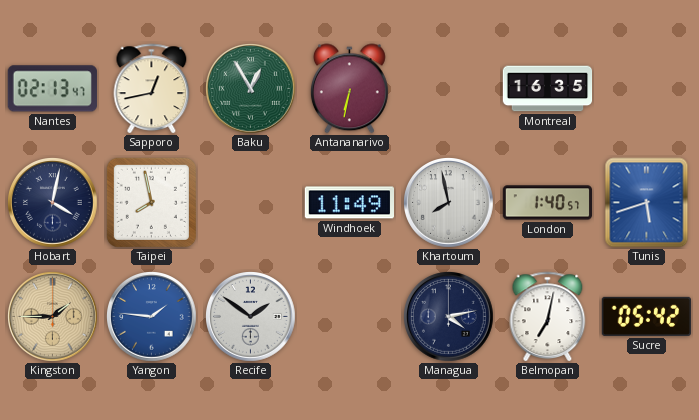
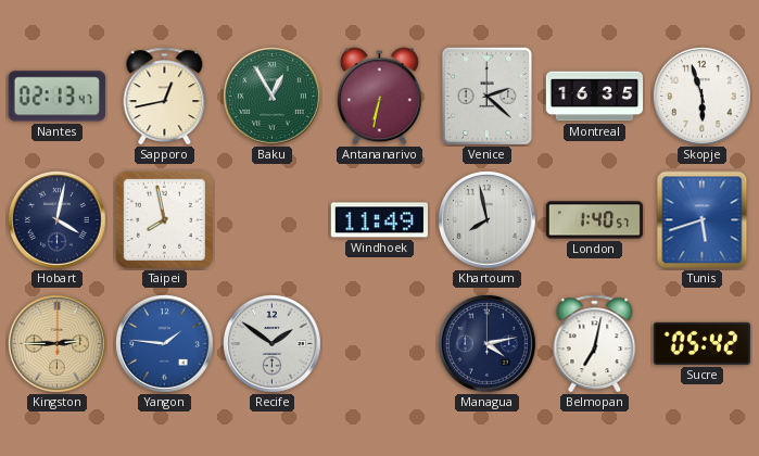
Venice: none -> 2:22
Skopje: none -> 5:57
Kingston: 1:45 -> 2:45
